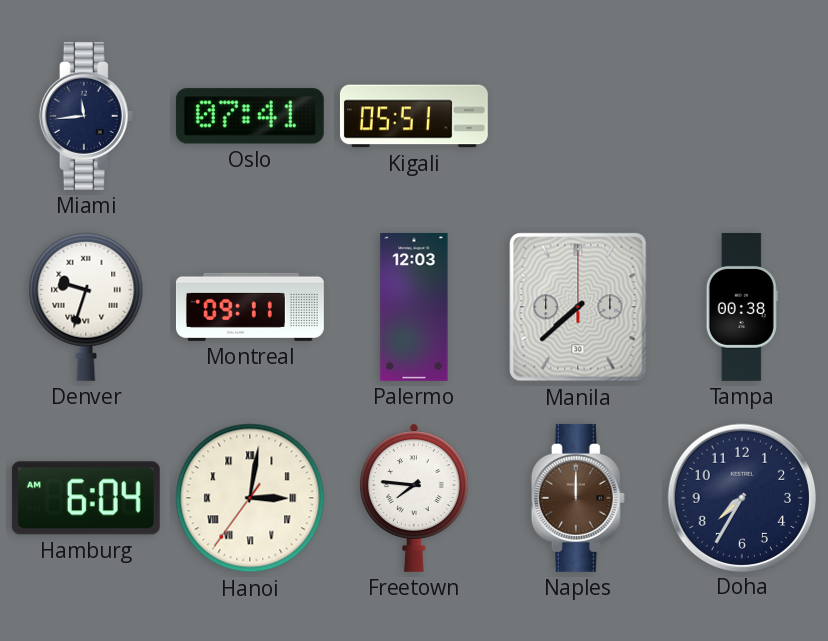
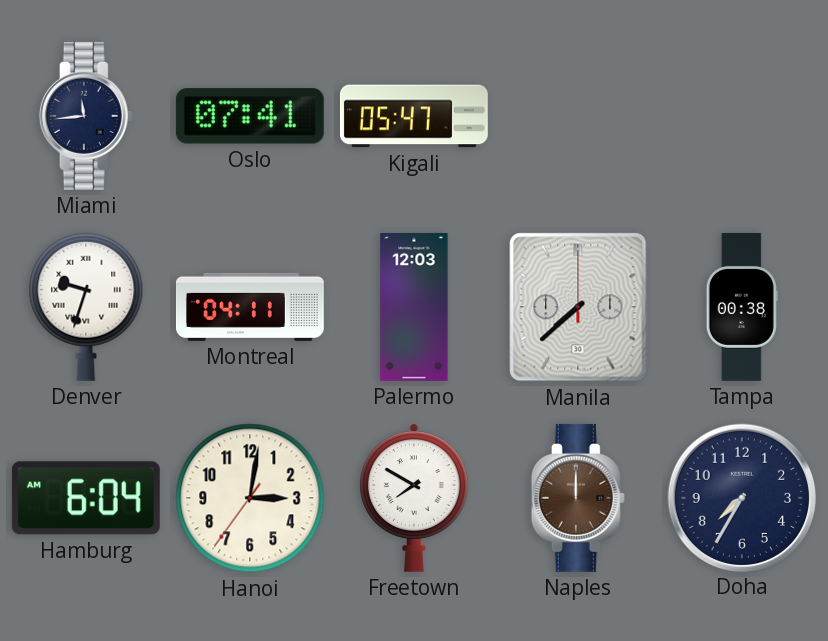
Kigali: 05:51 -> 05:47
Montreal: 09:11 -> 04:11
Hanoi numerals: Roman -> Arabic
Freetown: 7:46 -> 7:50
